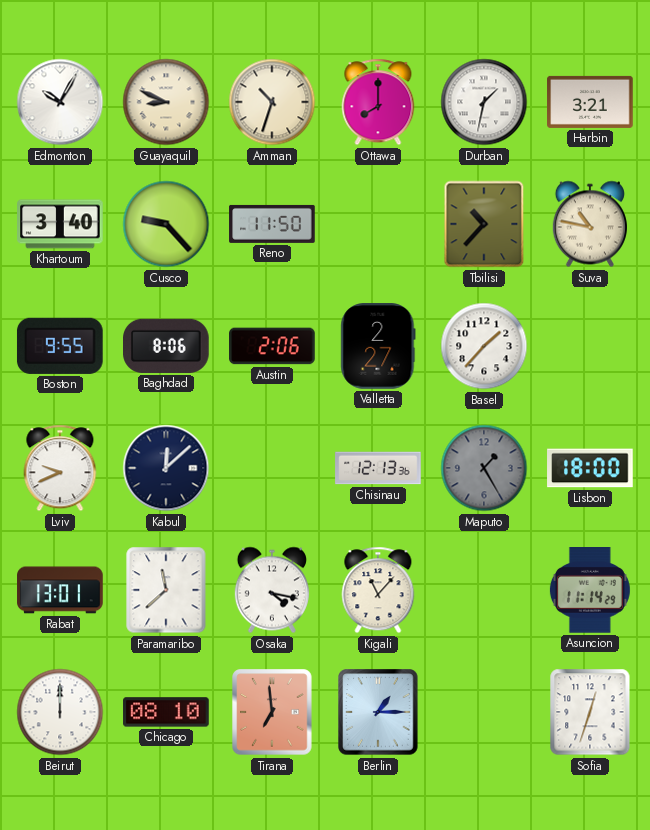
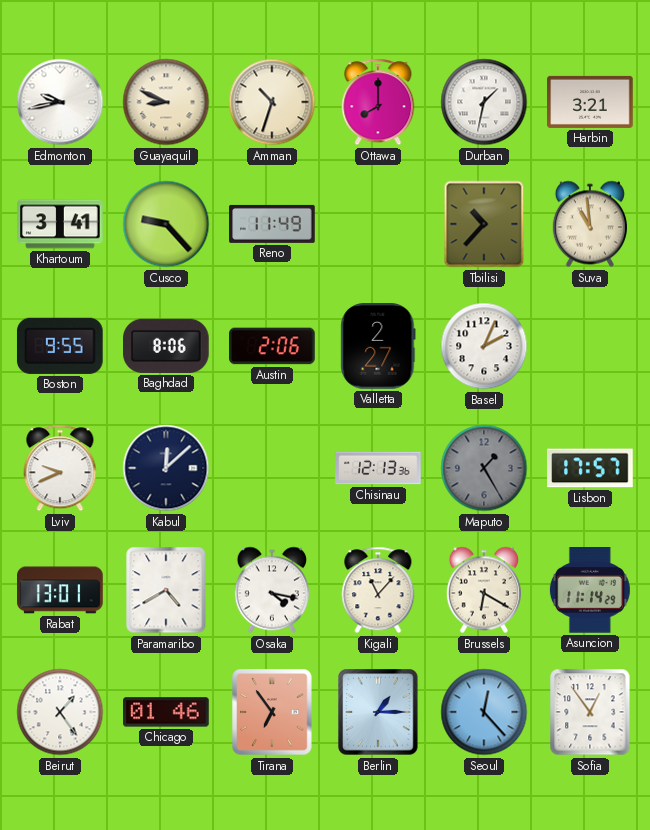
Edmonton: 10:05 -> 9:43
Khartoum: 3:40 -> 3:41
Reno: 11:50 -> 11:49
Suva: 10:47 -> 10:59
Basel: 1:37 -> 2:04
Lisbon: 18:00 -> 17:57
Paramaribo: 11:38 -> 4:40
Brussels: none -> 6:20
Beirut: 12:00 -> 1:24
Chicago: 08:10 -> 01:46
Tirana: 6:59 -> 6:54
Seoul: none -> 12:23
Sofia: 12:33 -> 12:54
